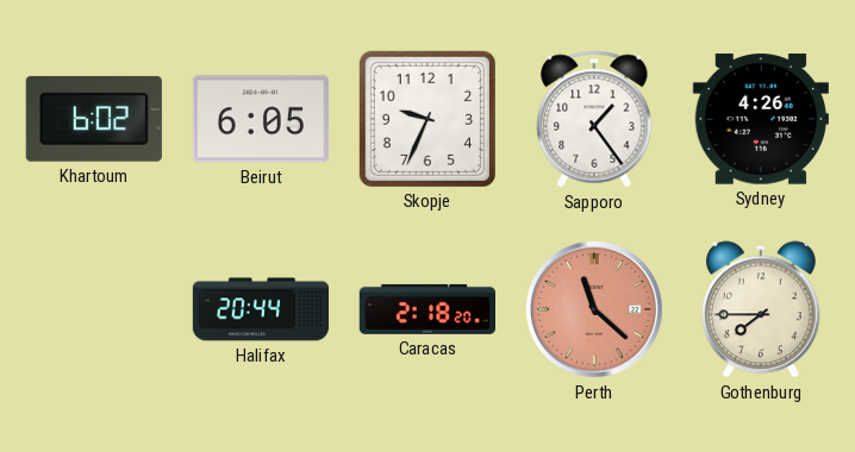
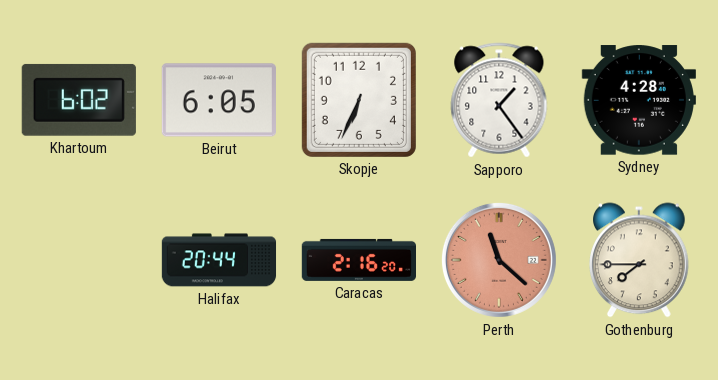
Skopje: 9:34 -> 6:34
Sydney: 4:26 -> 4:28
Caracas: 2:18 -> 2:16
